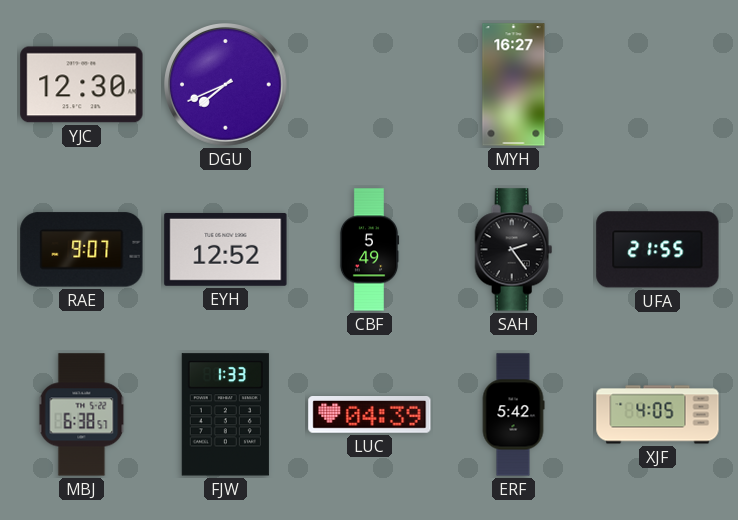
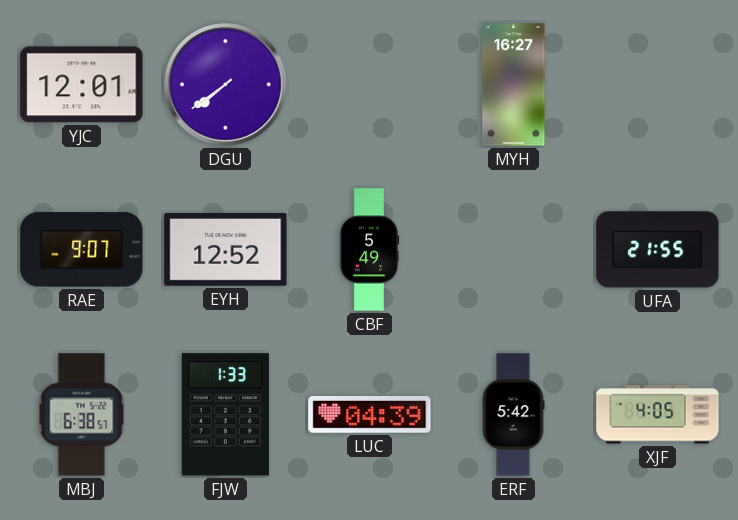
YJC: 12:30 -> 12:01
DGU: 7:41 -> 7:39
SAH: 2:24 -> none
